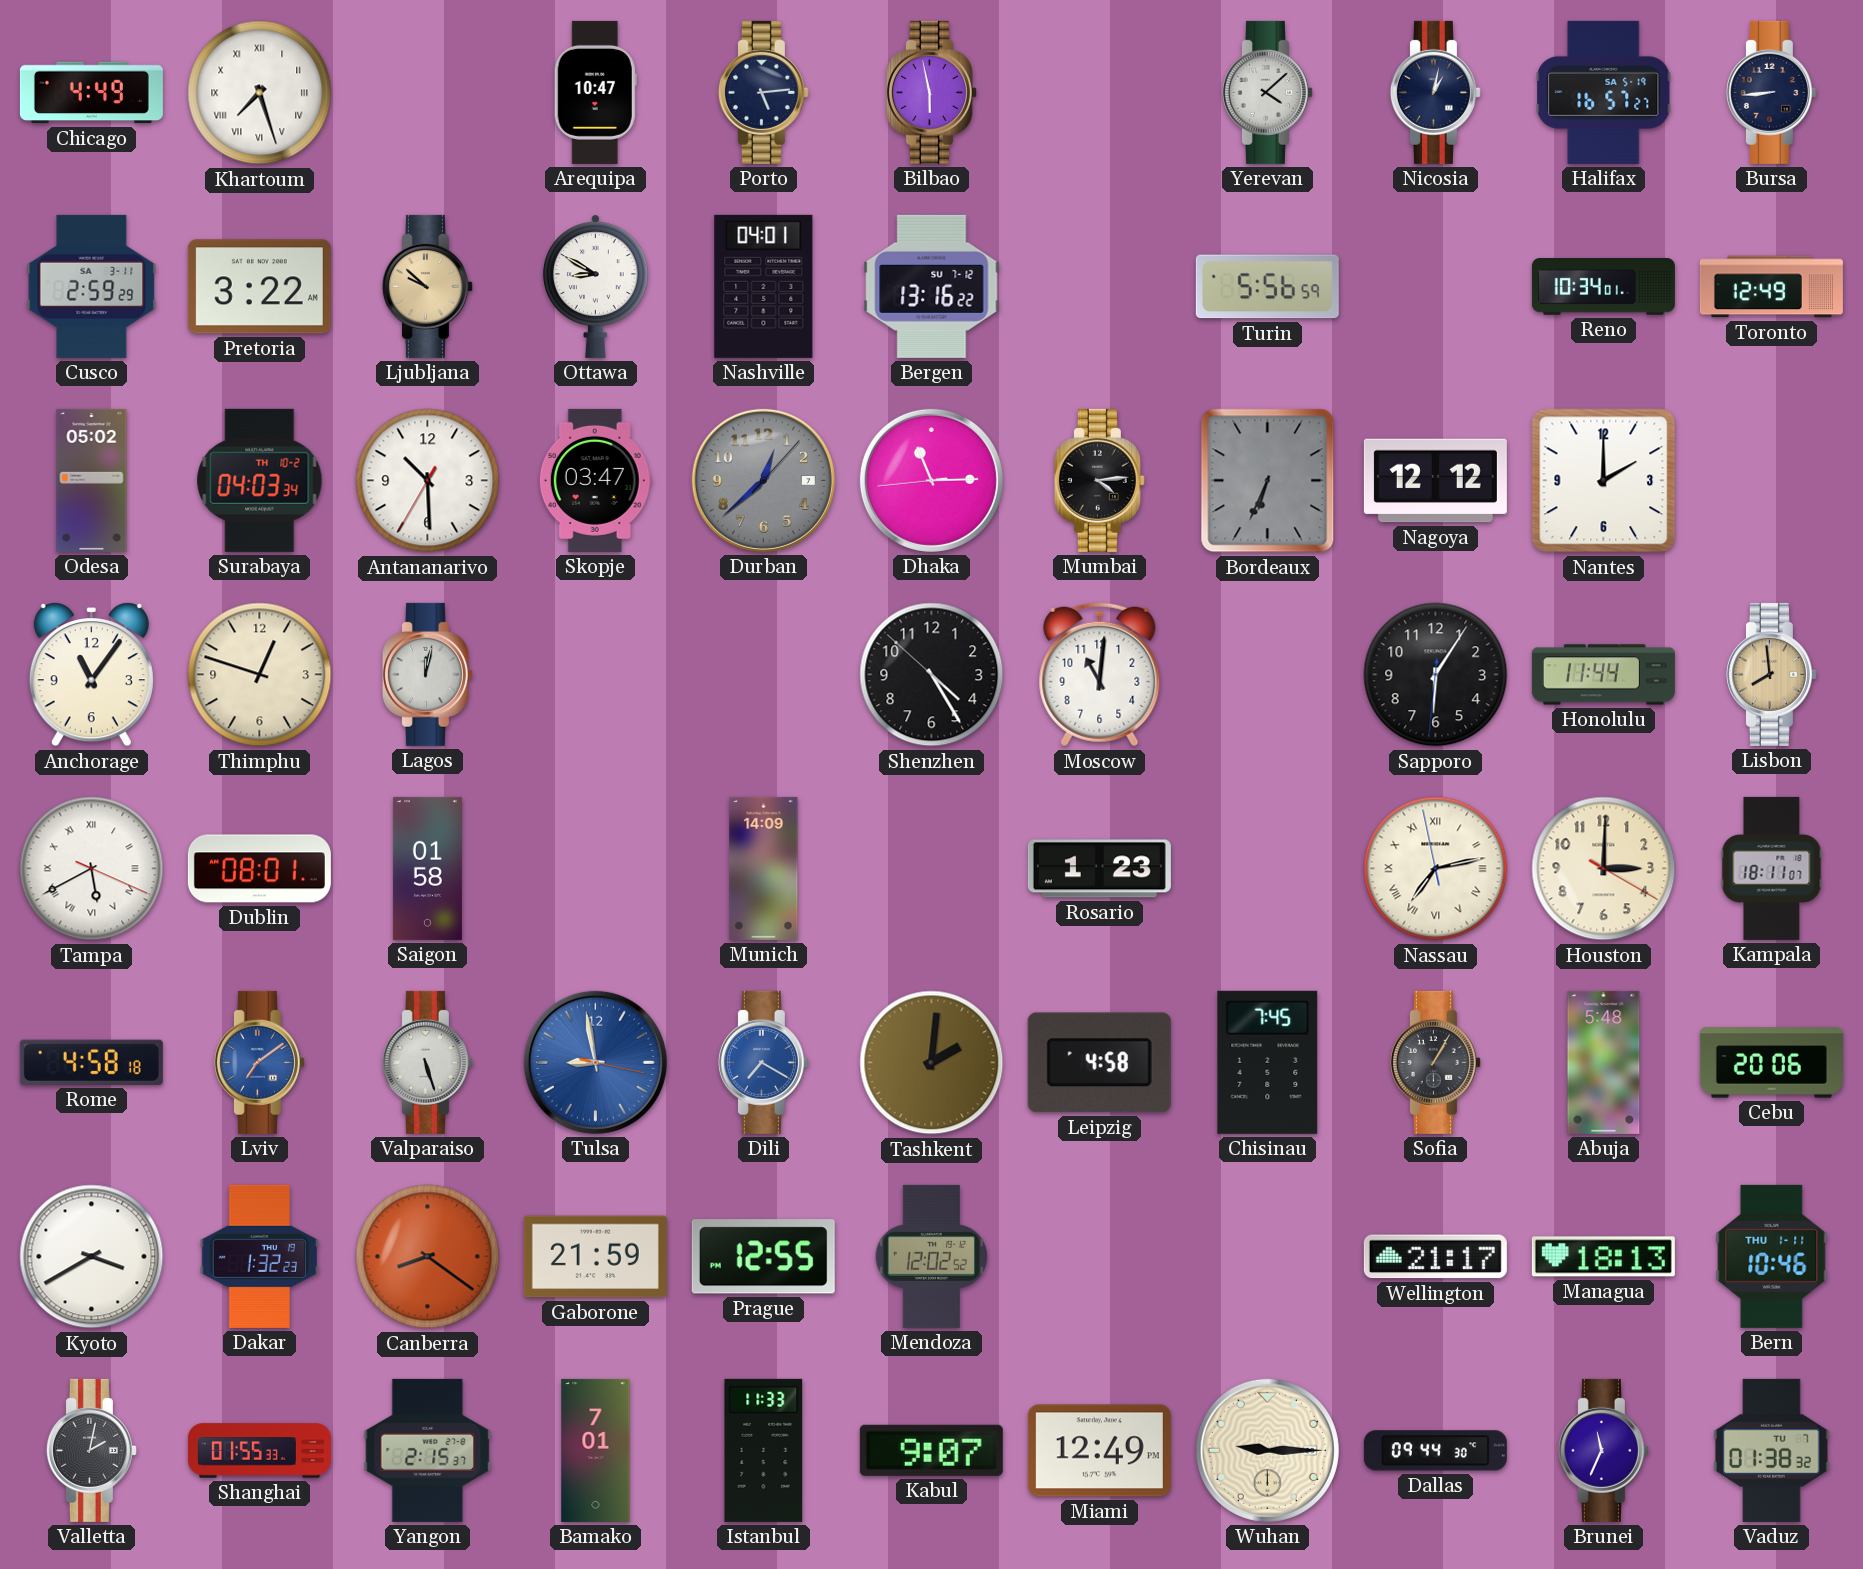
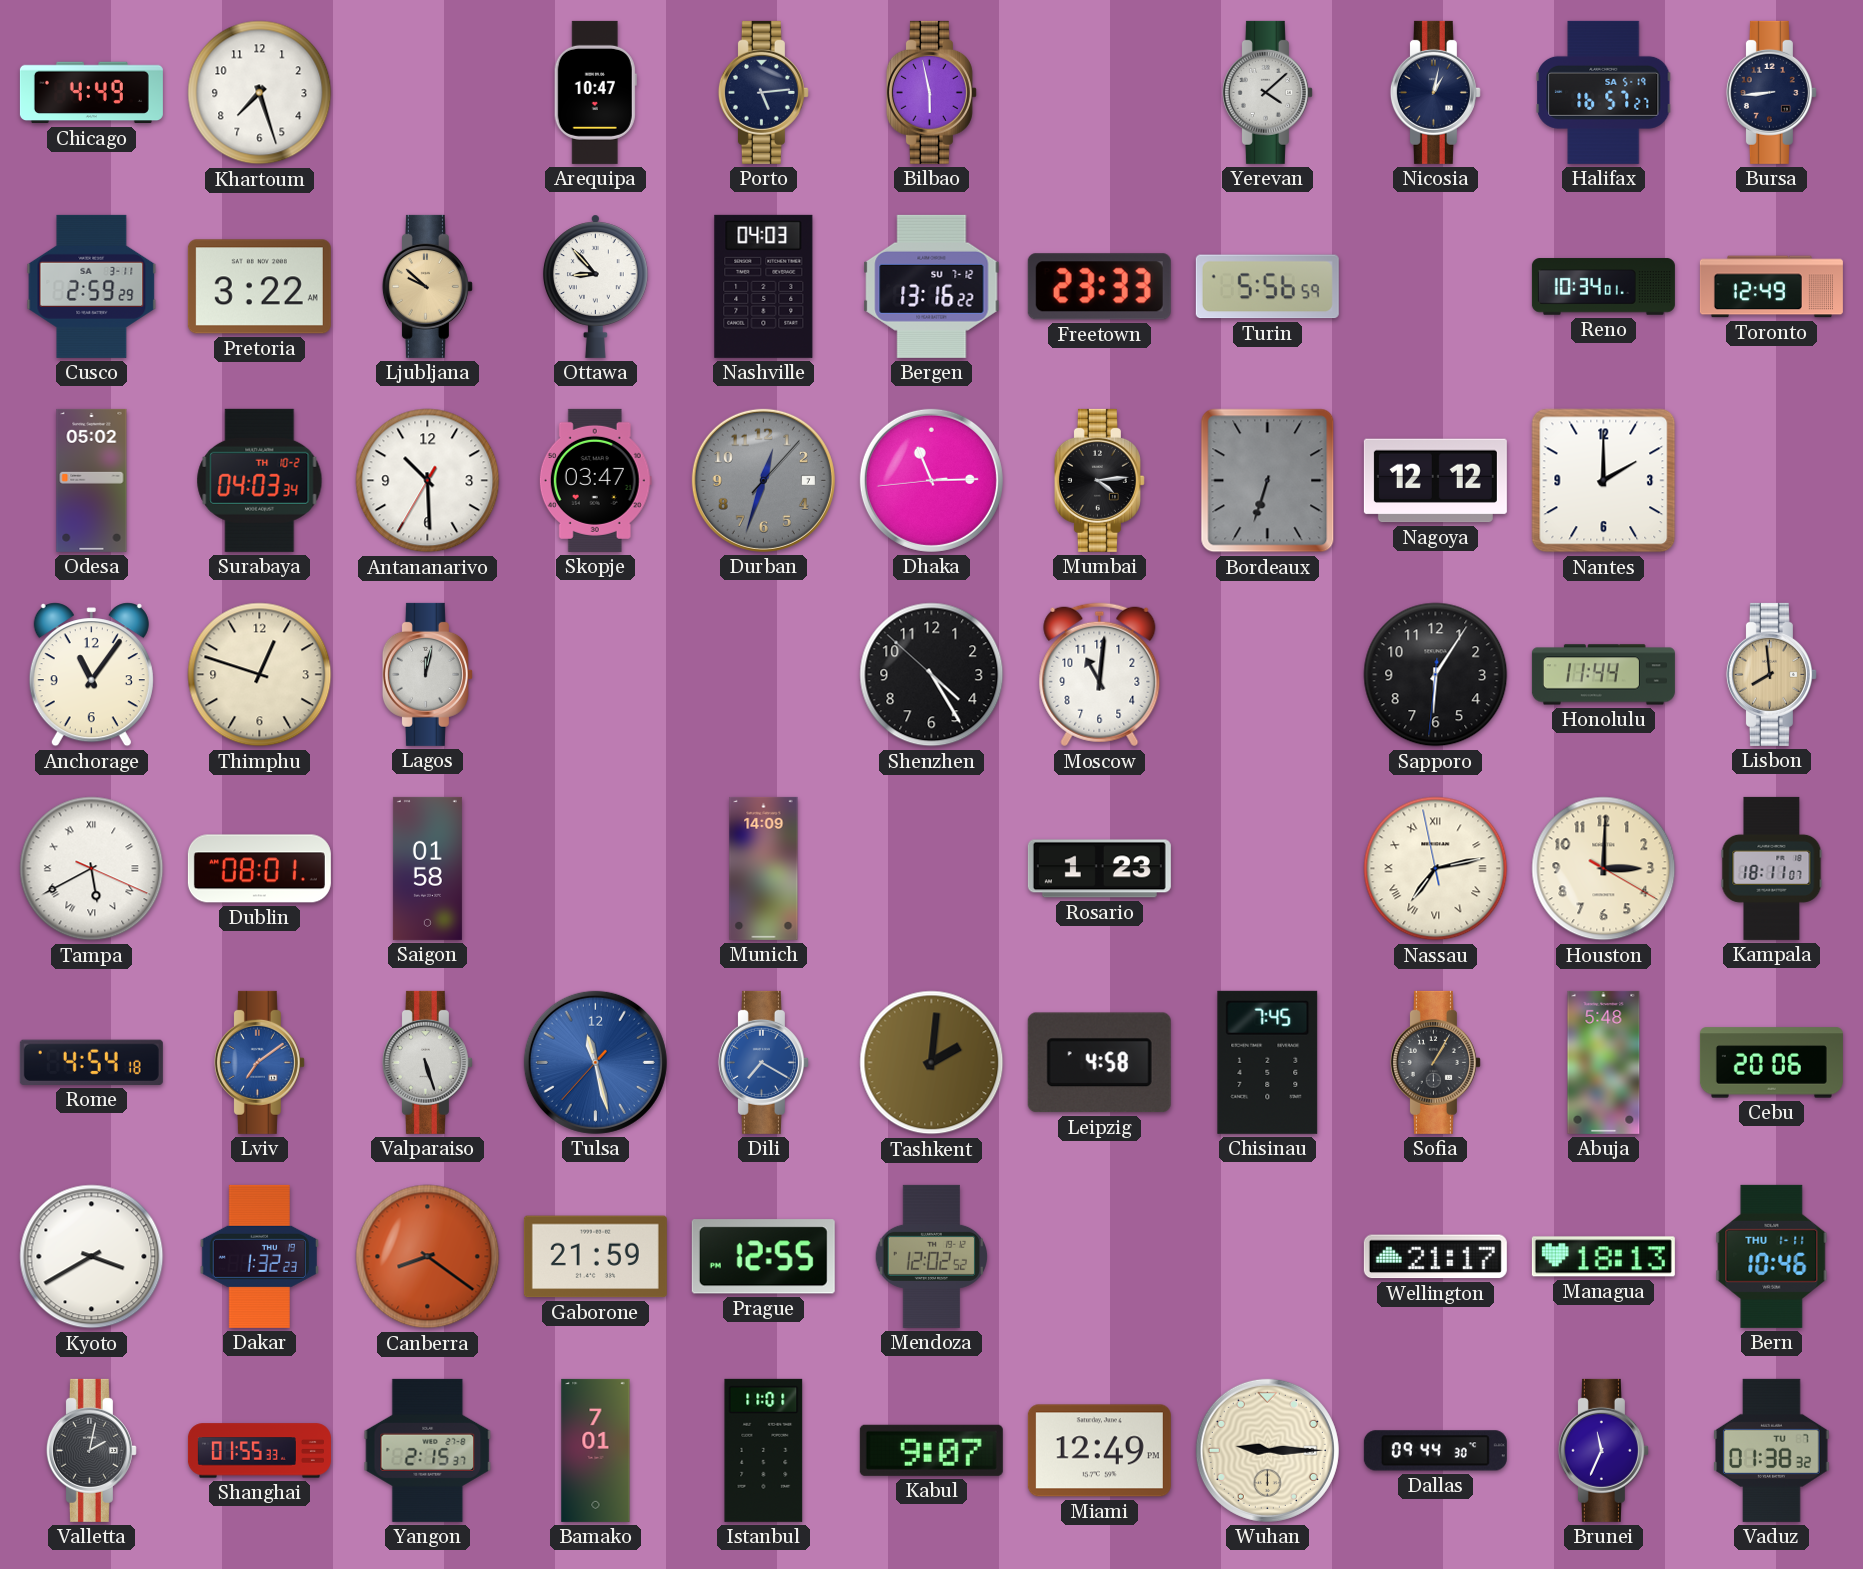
Khartoum numerals: Roman -> Arabic
Ottawa: 8:50 -> 8:53
Nashville: 04:01 -> 04:03
Freetown: none -> 23:33
Durban: 12:38 -> 12:33
Bordeaux: 6:34 -> 6:33
Rome: 4:58 -> 4:54
Tulsa: 8:58 -> 11:27
Istanbul: 11:33 -> 11:01
